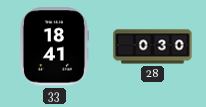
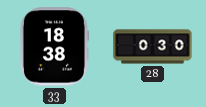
33: 18:41 -> 18:38
